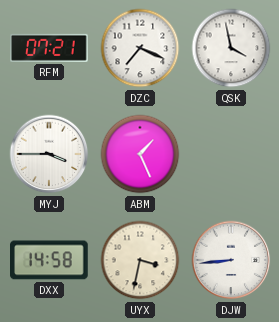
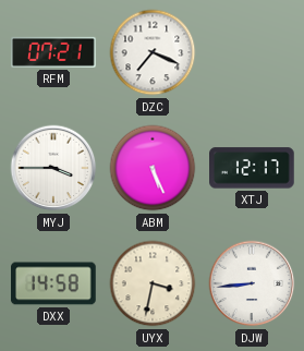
QSK: 3:58 -> none
ABM: 1:26 -> 5:26
XTJ: none -> 12:17
